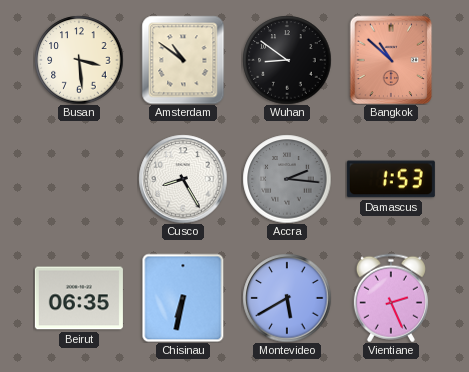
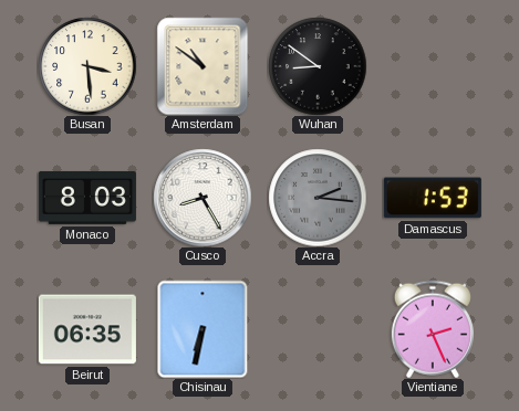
Bangkok: 10:52 -> none
Monaco: none -> 8:03
Montevideo: 5:40 -> none
